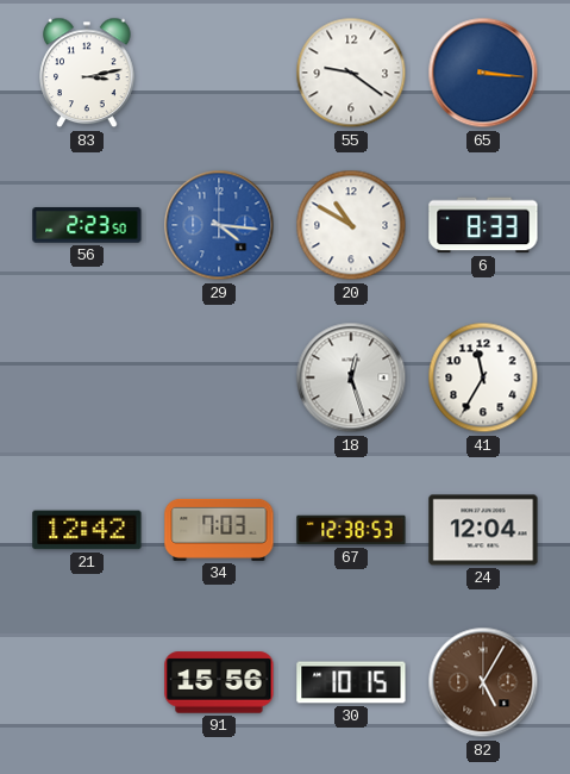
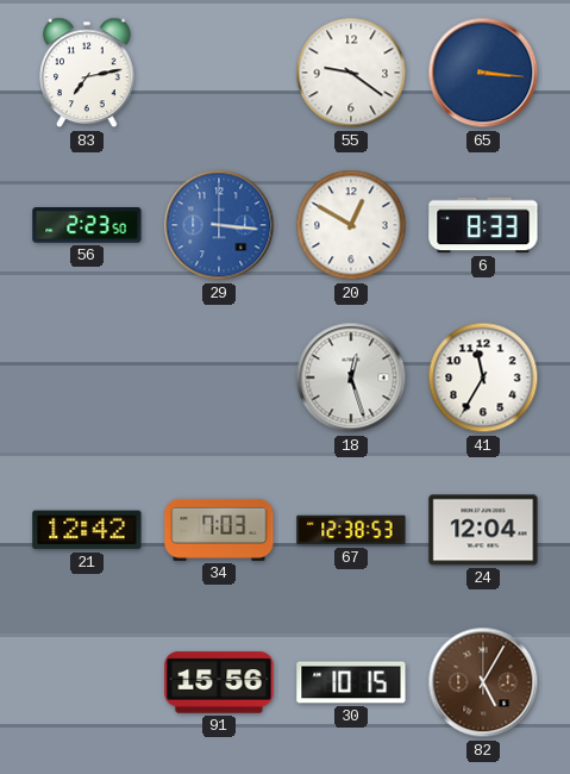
83: 3:13 -> 7:13
29: 4:16 -> 3:16
20: 10:50 -> 12:50
